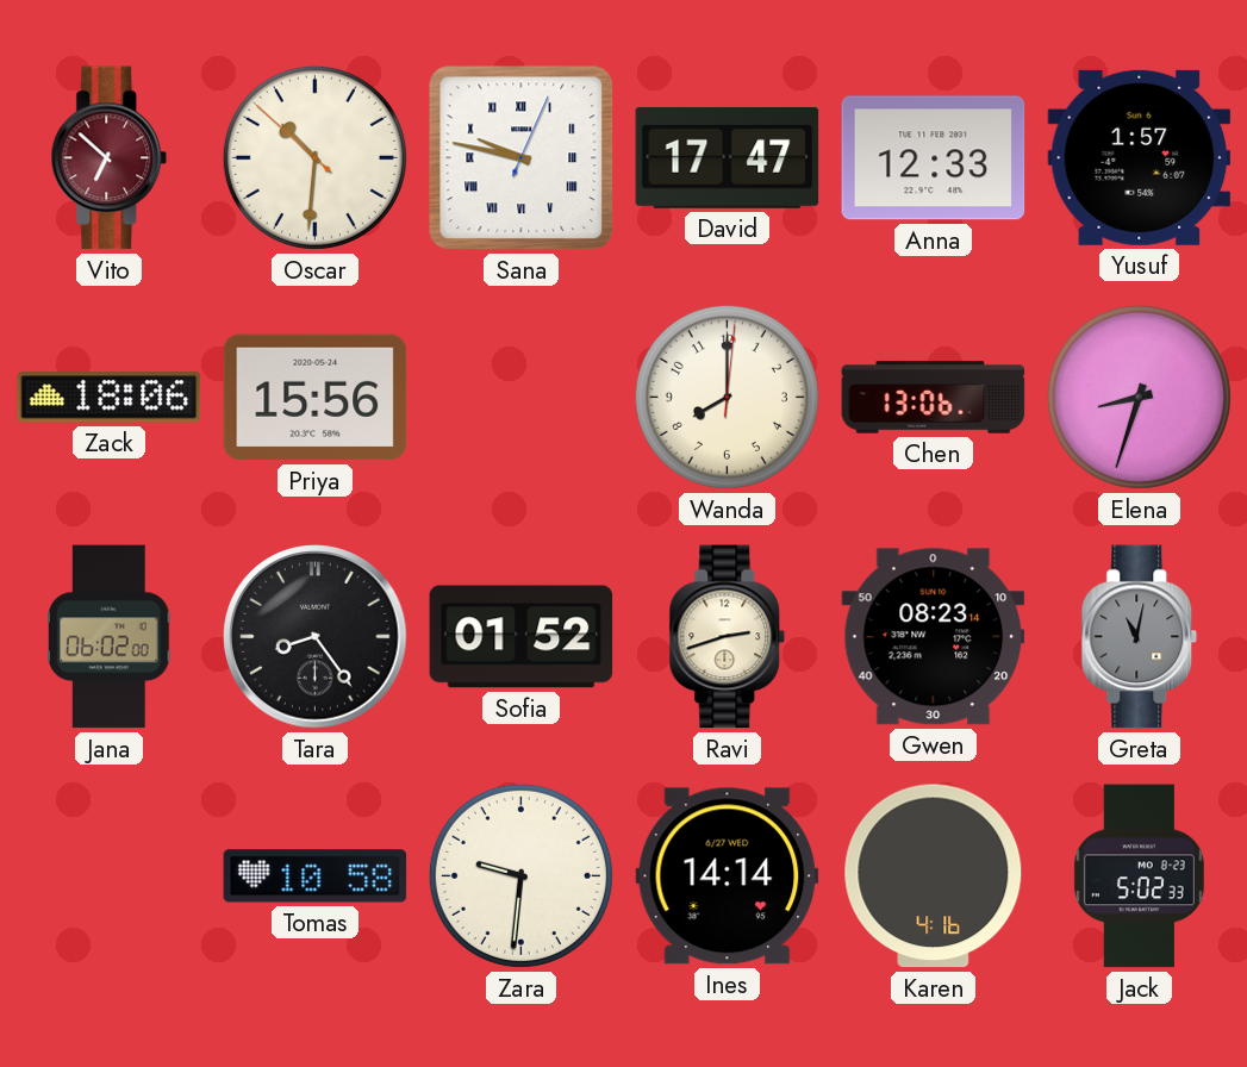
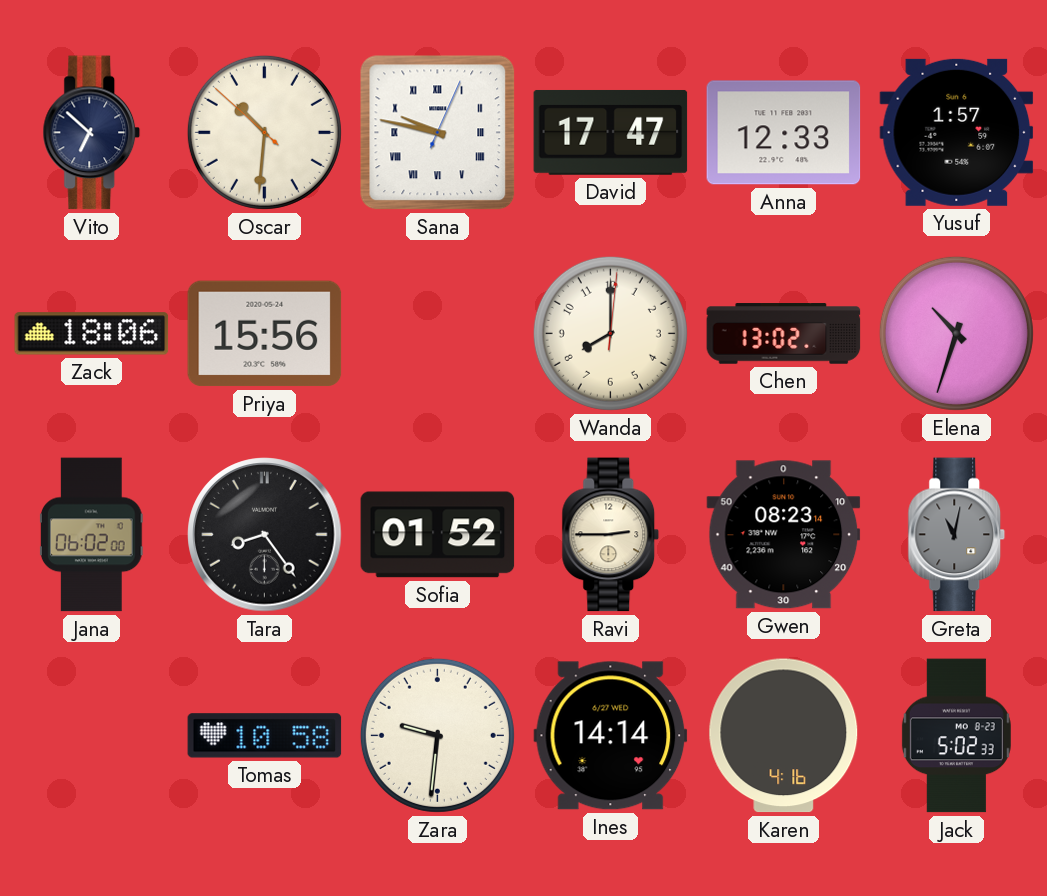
Vito dial: burgundy -> navy
Chen: 13:06 -> 13:02
Elena: 8:33 -> 10:33
Ravi: 2:42 -> 2:45
